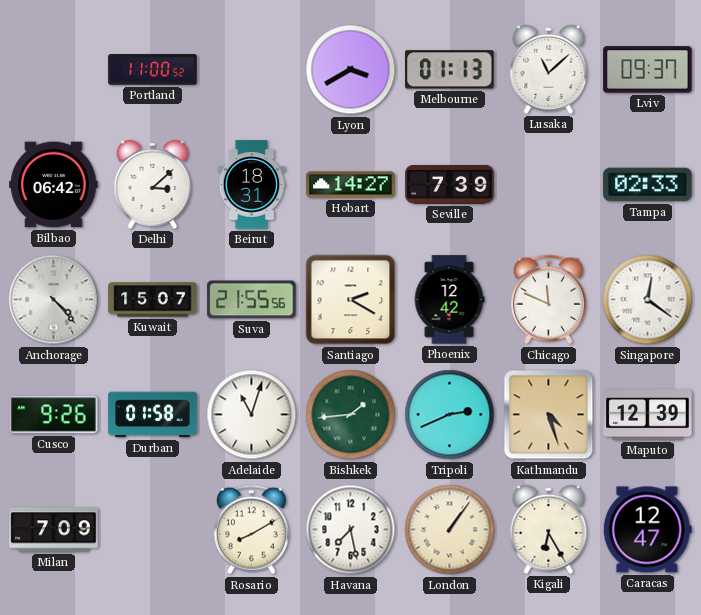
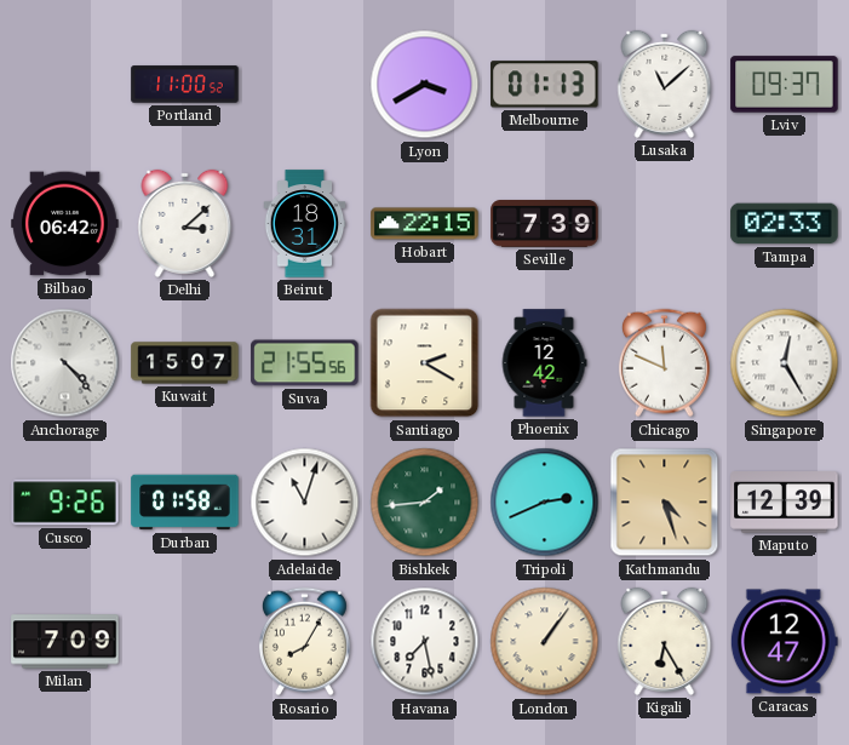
Hobart: 14:27 -> 22:15
Singapore: 12:21 -> 12:25
Rosario: 8:10 -> 8:05
